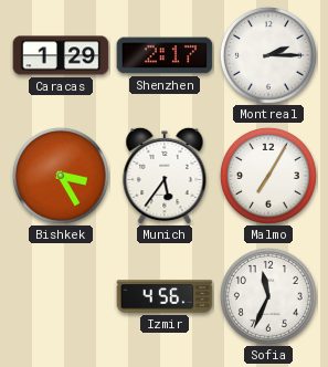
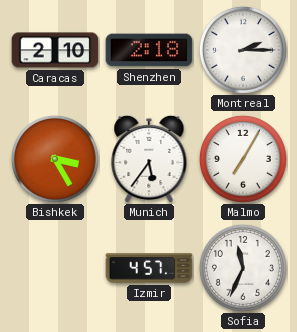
Caracas: 1:29 -> 2:10
Shenzhen: 2:17 -> 2:18
Izmir: 4:56 -> 4:57
